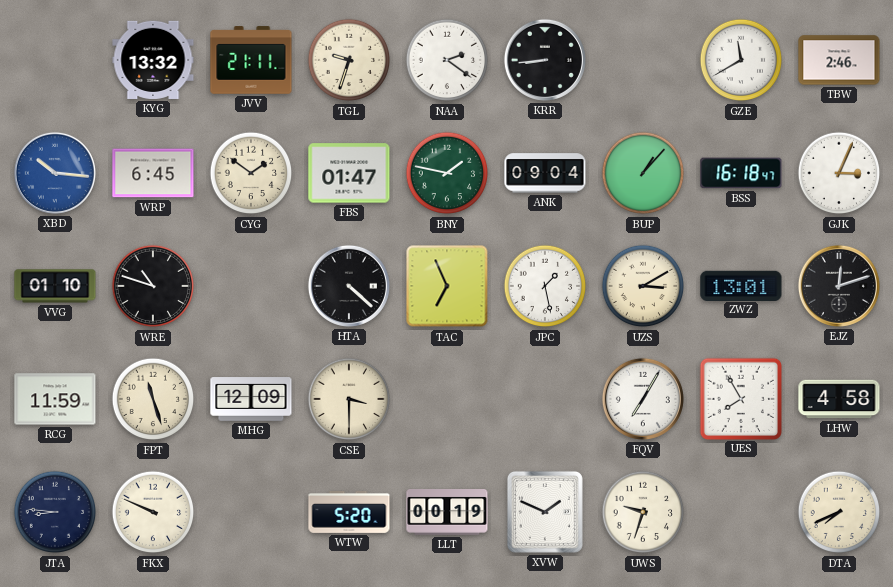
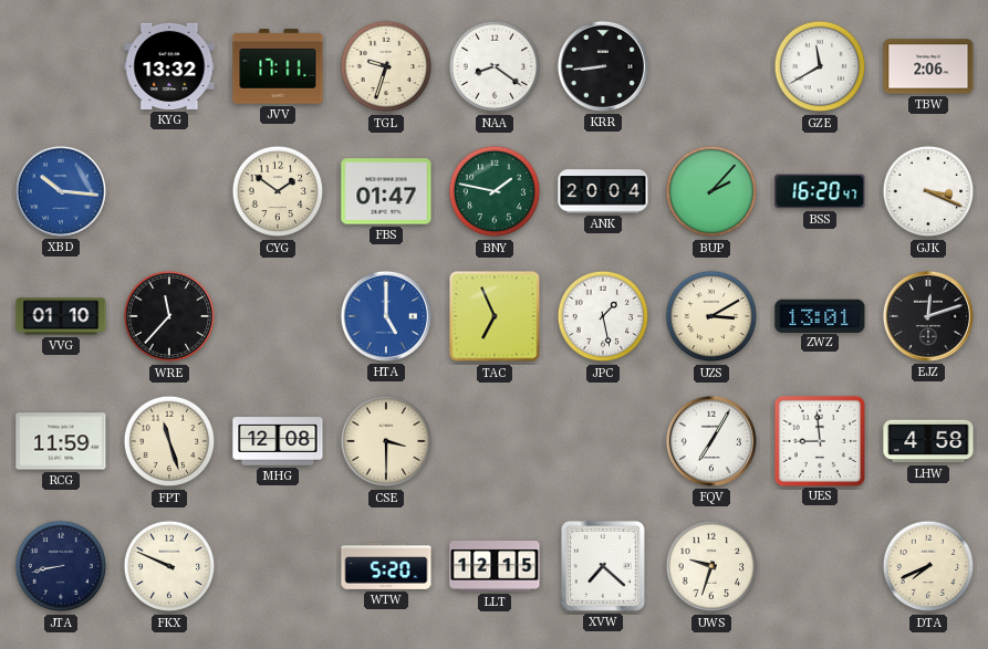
JVV: 21:11 -> 17:11
NAA: 2:21 -> 8:21
TBW: 2:46 -> 2:06
WRP: 6:45 -> none
ANK: 09:04 -> 20:04
BUP: 1:07 -> 2:07
BSS: 16:18 -> 16:20
GJK: 3:04 -> 3:19
WRE: 10:48 -> 11:37
HTA: 4:22 -> 5:00
HTA dial: black -> blue
MHG: 12:09 -> 12:08
UES: 7:55 -> 8:59
JTA: 8:46 -> 8:43
LLT: 00:19 -> 12:15
XVW: 1:49 -> 7:22
